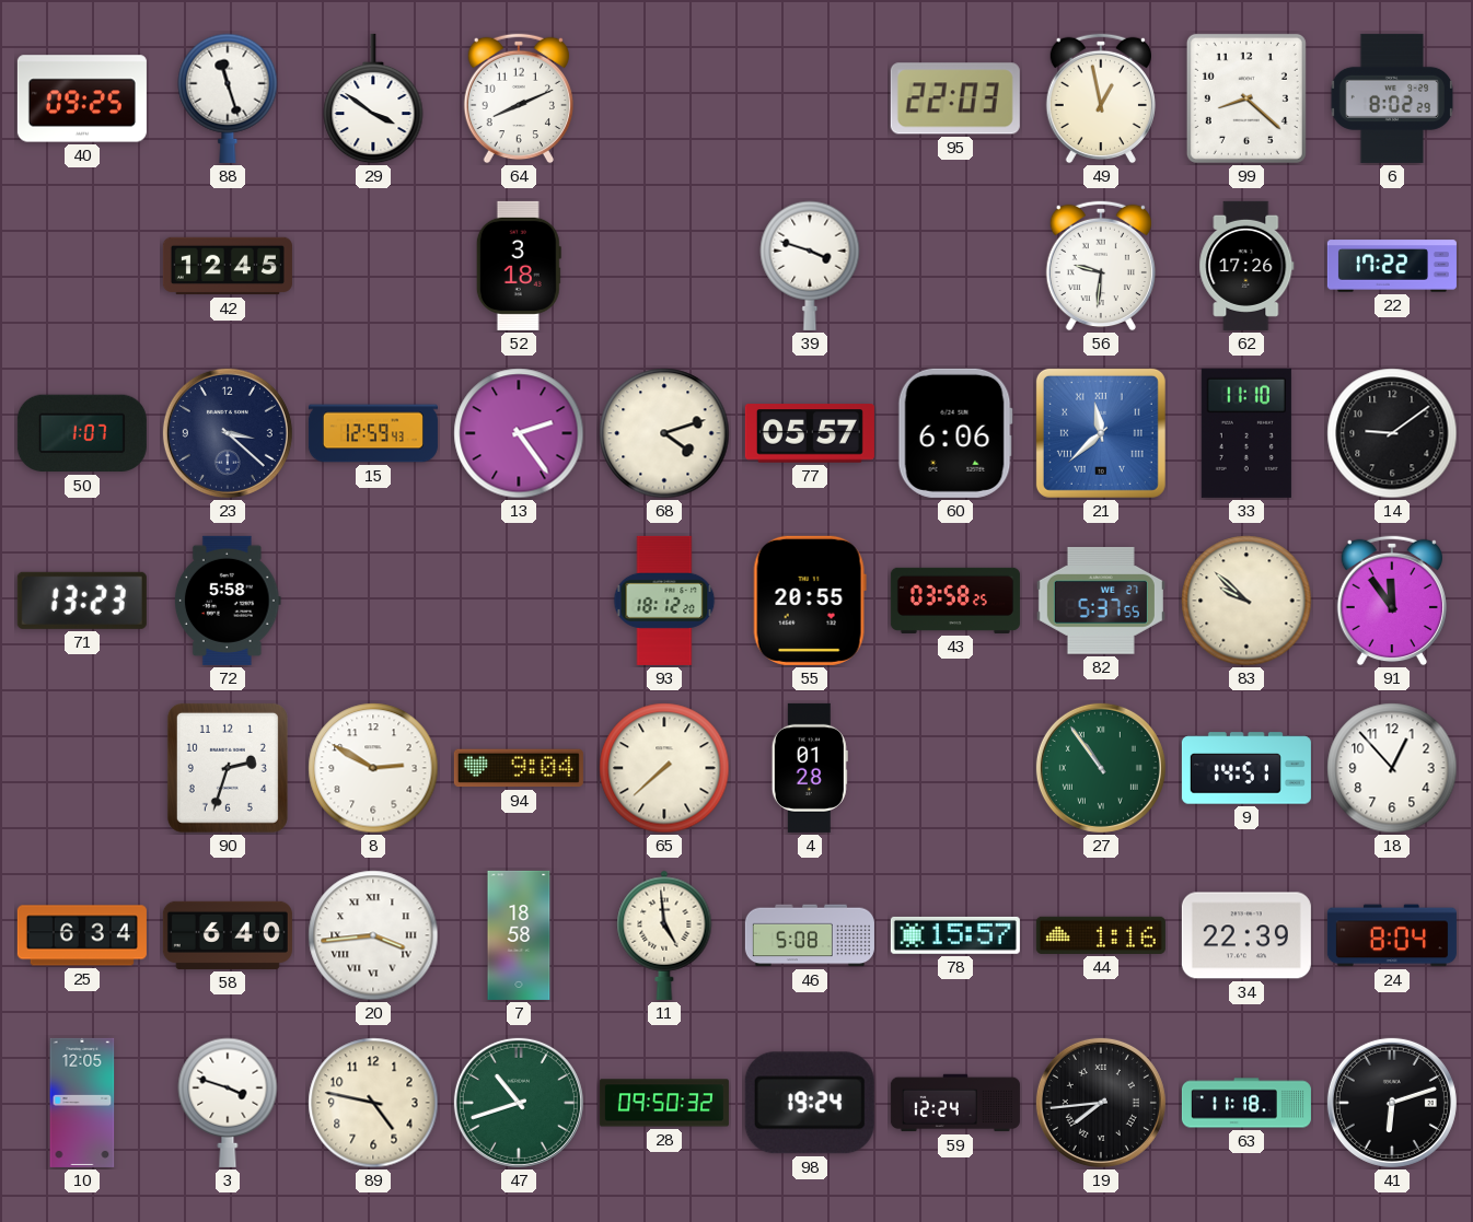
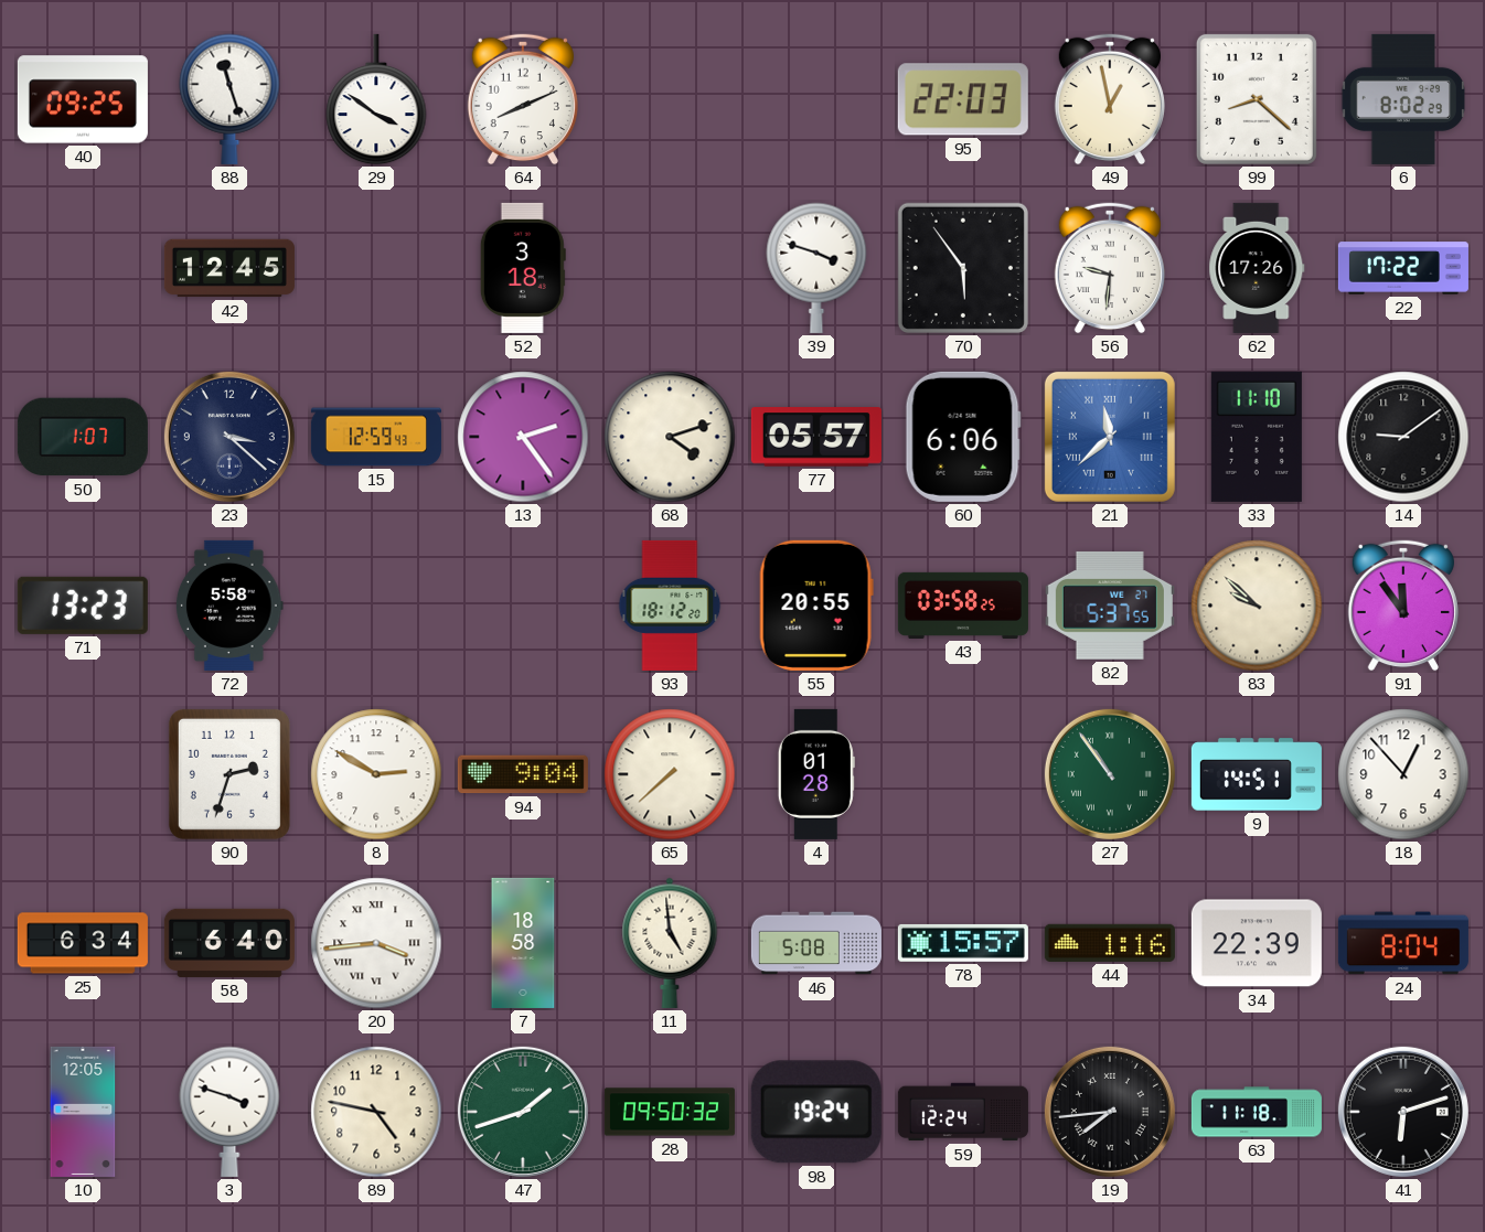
70: none -> 5:54
47: 10:42 -> 1:42
